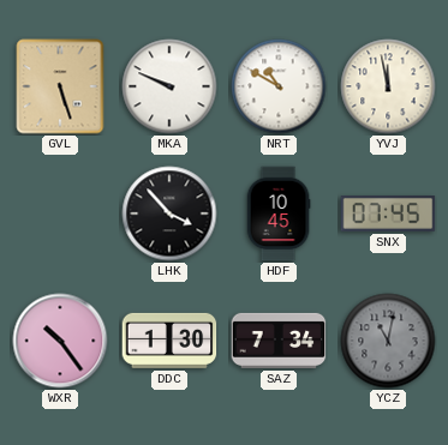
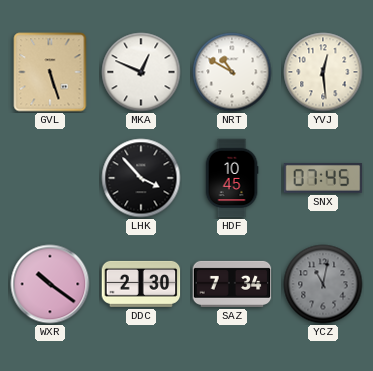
MKA: 9:49 -> 12:49
YVJ: 11:58 -> 12:29
WXR: 10:24 -> 10:21
DDC: 1:30 -> 2:30
